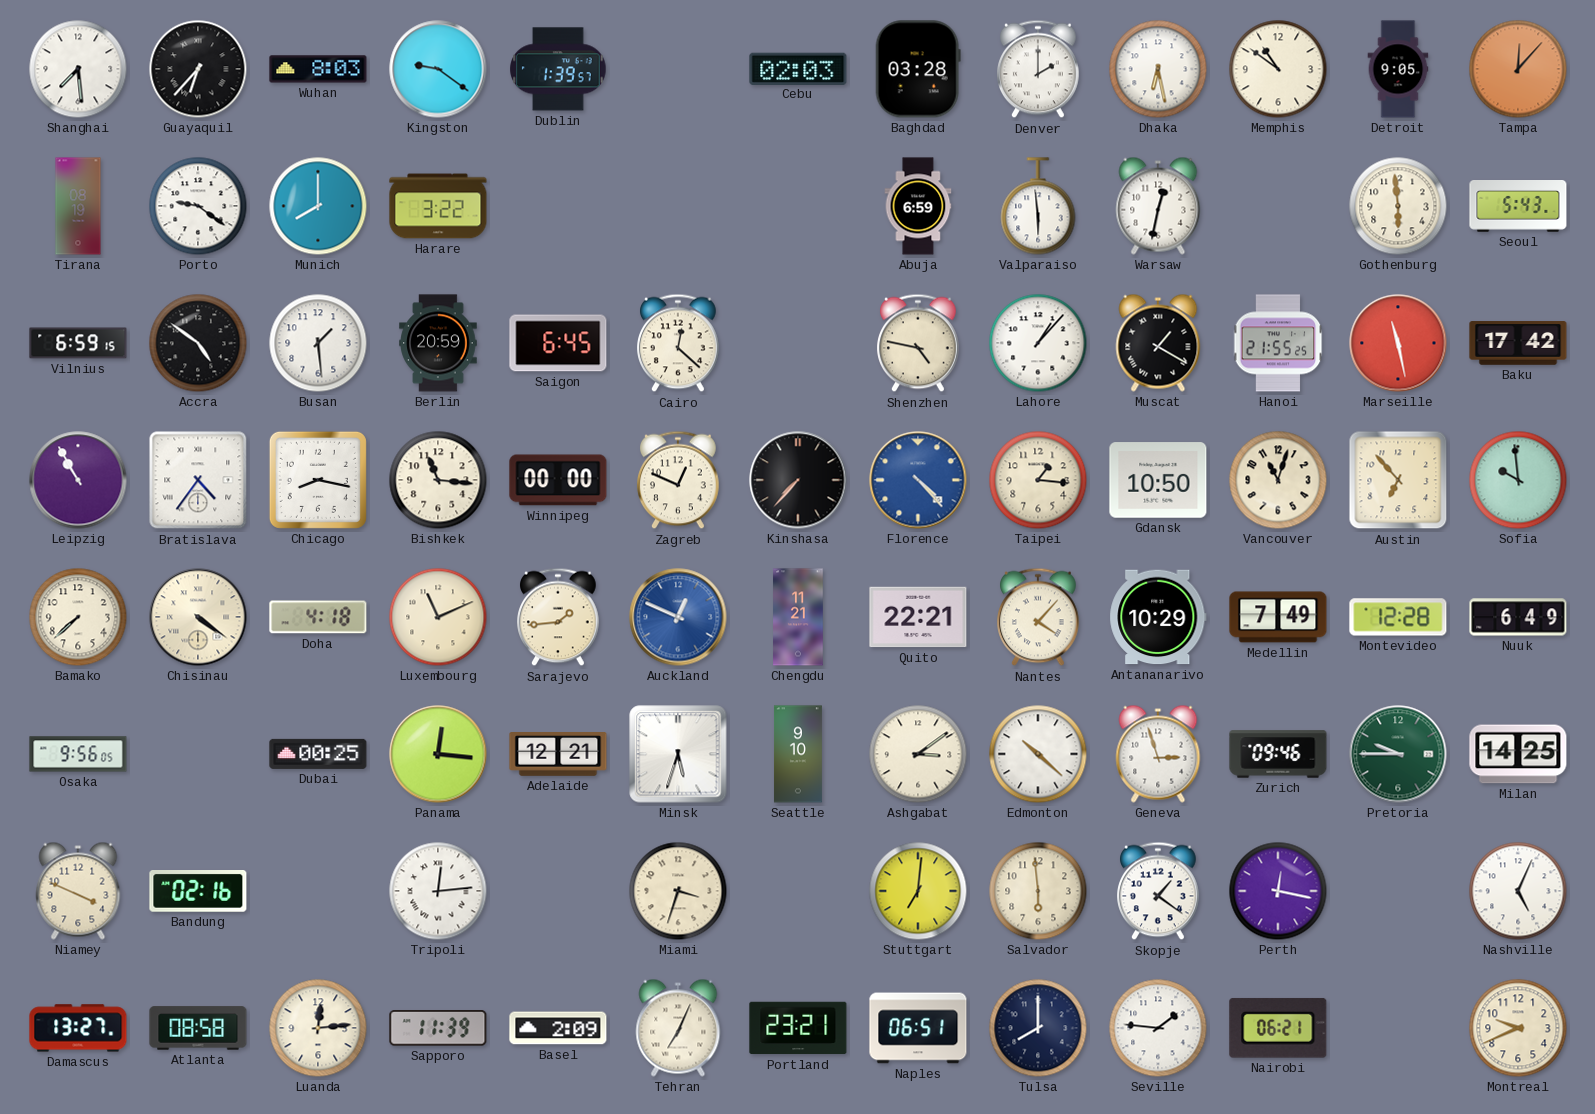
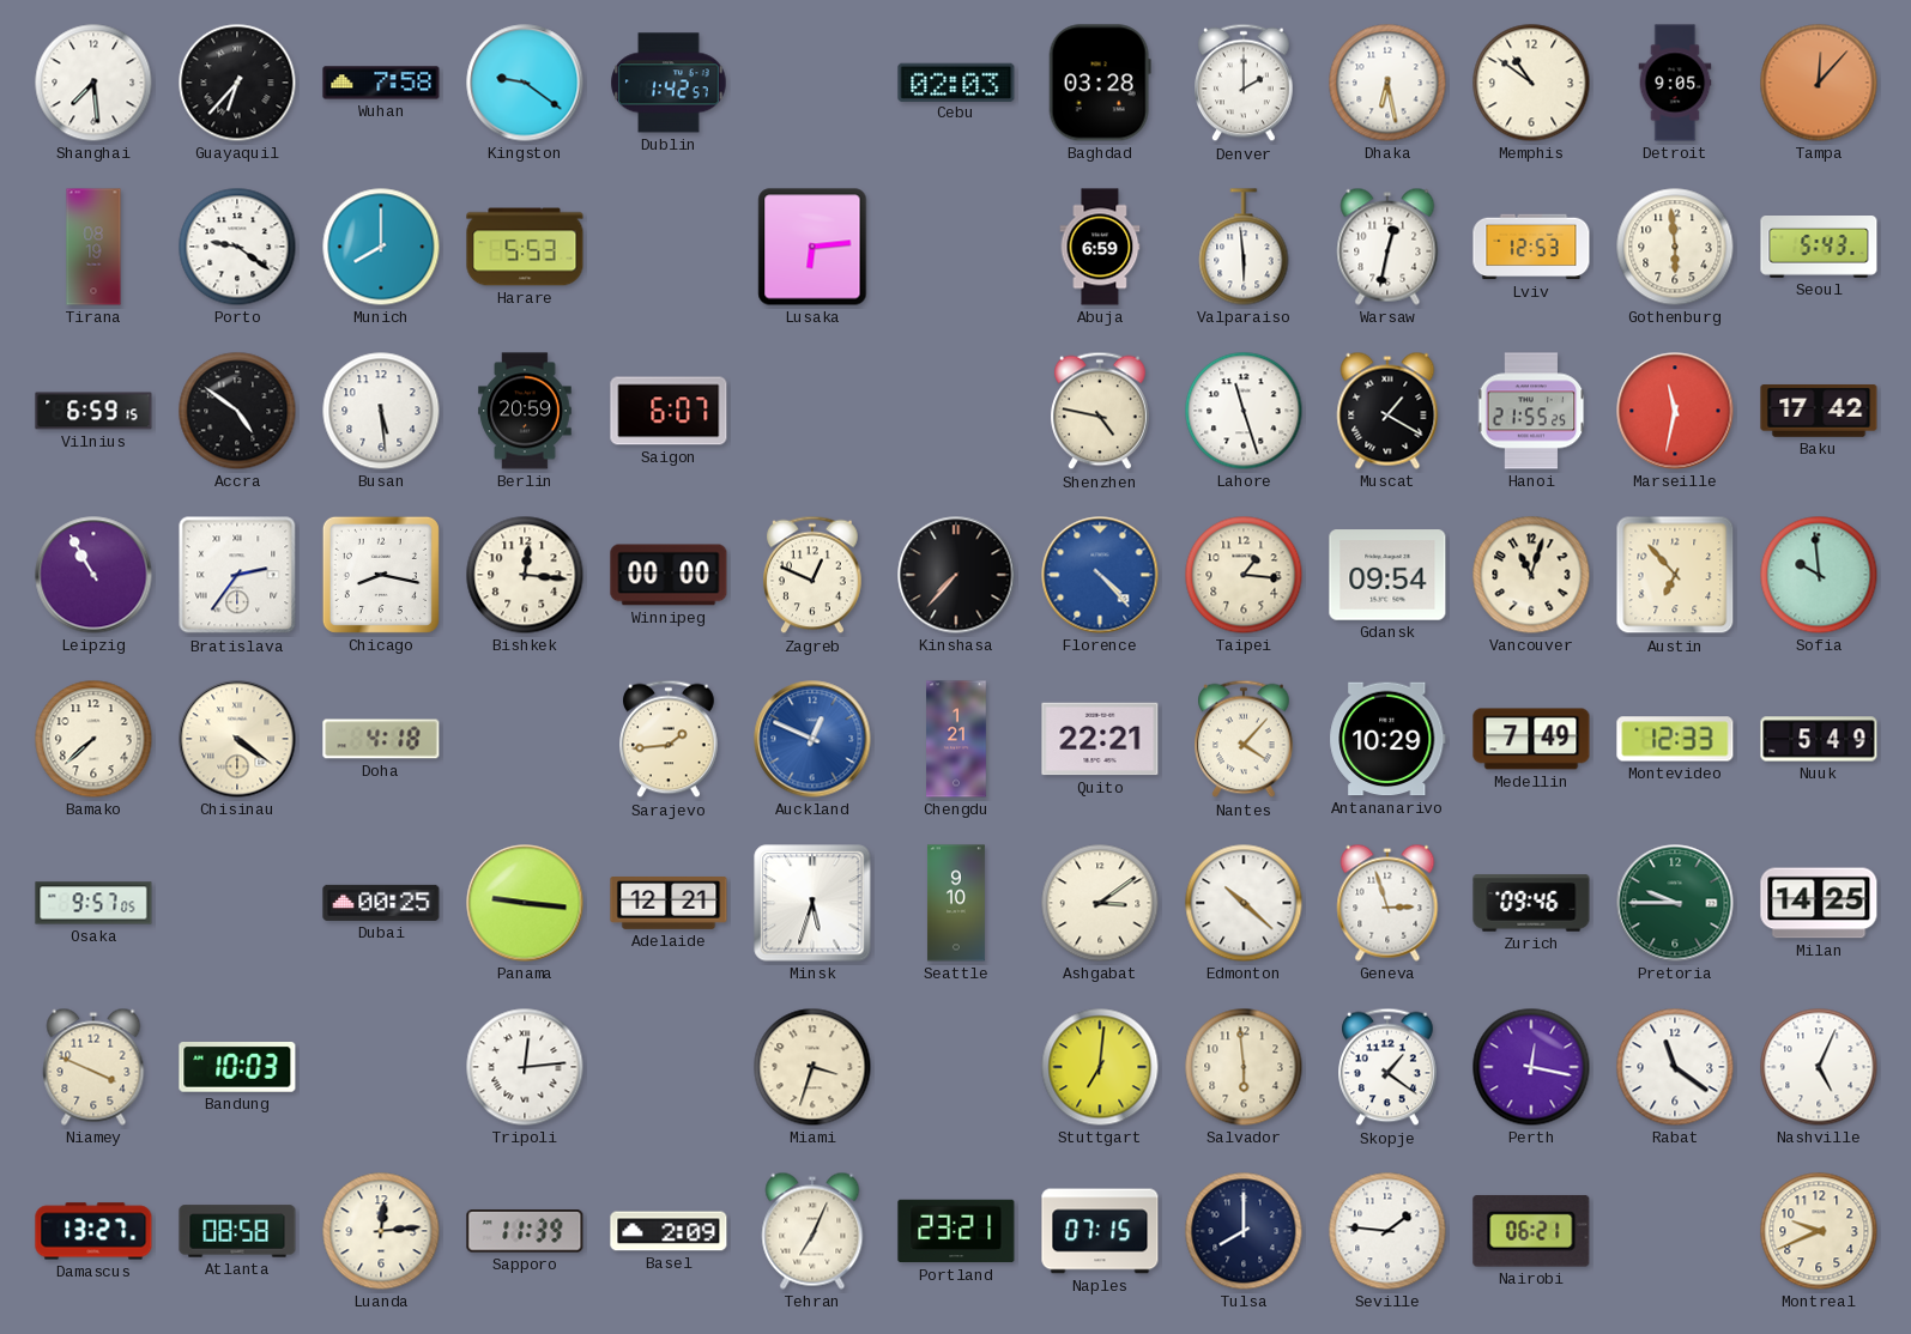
Wuhan: 8:03 -> 7:58
Dublin: 1:39 -> 1:42
Harare: 3:22 -> 5:53
Lusaka: none -> 6:14
Lviv: none -> 12:53
Busan: 1:29 -> 5:29
Saigon: 6:45 -> 6:07
Cairo: 12:22 -> none
Lahore: 1:07 -> 11:27
Marseille: 11:28 -> 11:32
Bratislava: 4:36 -> 2:36
Bishkek: 11:16 -> 12:16
Gdansk: 10:50 -> 09:54
Luxembourg: 11:11 -> none
Chengdu: 11:21 -> 1:21
Montevideo: 12:28 -> 12:33
Nuuk: 6:49 -> 5:49
Osaka: 9:56 -> 9:57
Panama: 12:16 -> 9:16
Bandung: 02:16 -> 10:03
Rabat: none -> 11:21
Naples: 06:51 -> 07:15
